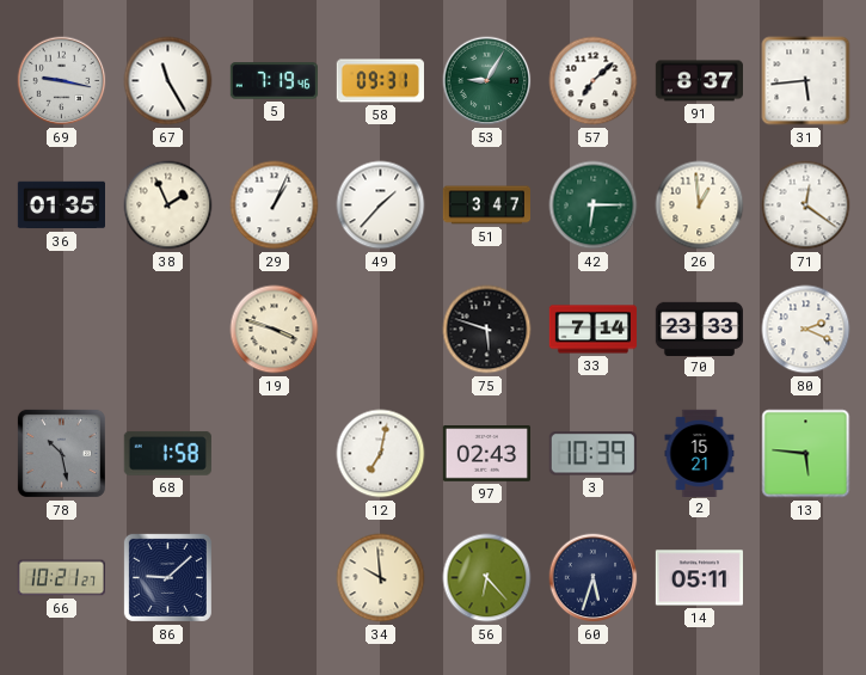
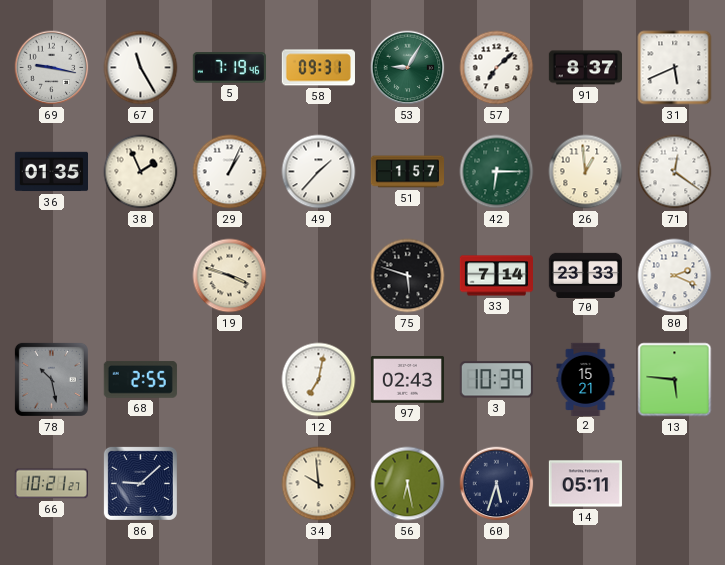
31: 5:44 -> 5:41
51: 3:47 -> 1:57
68: 1:58 -> 2:55
56: 6:23 -> 6:28
